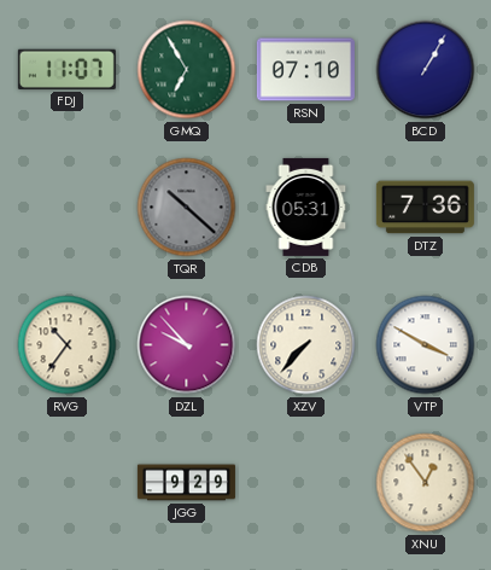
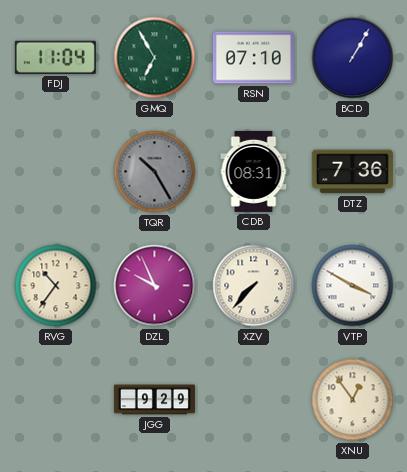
FDJ: 11:07 -> 11:04
TQR: 10:22 -> 10:25
CDB: 05:31 -> 08:31
DZL: 9:53 -> 9:56
